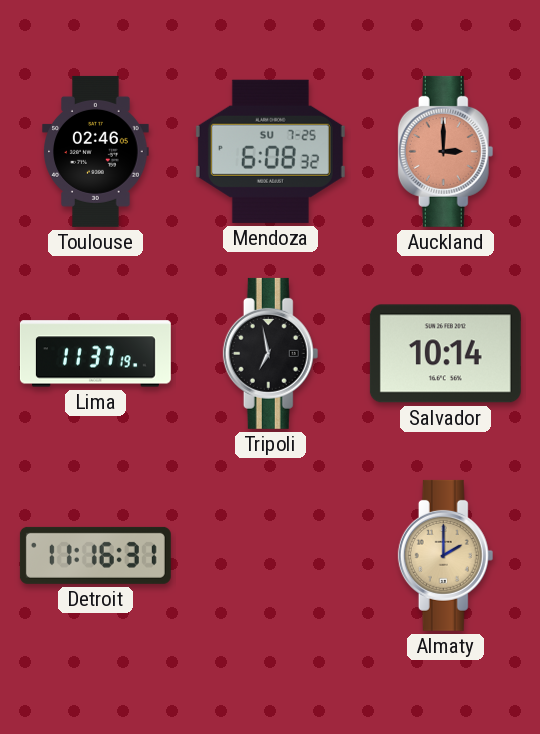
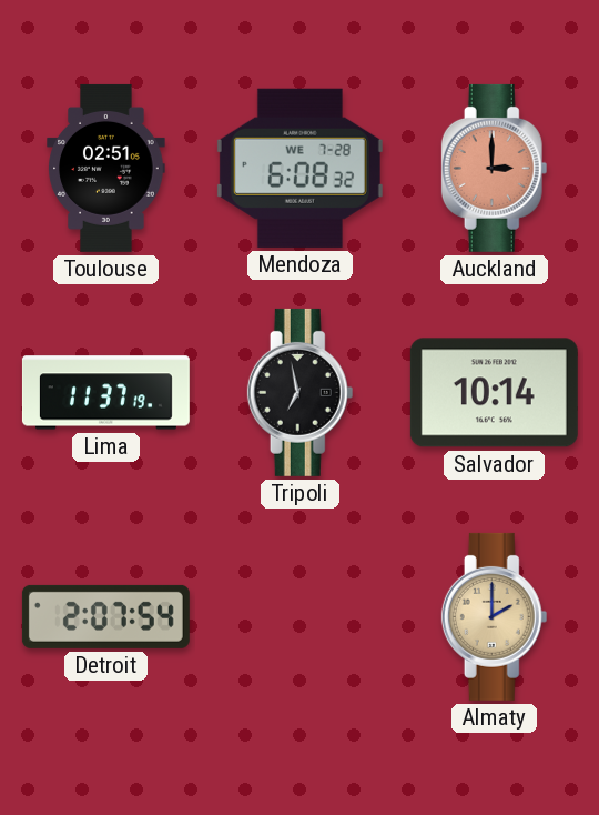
Toulouse: 02:46 -> 02:51
Mendoza date: SU 7-25 -> WE 7-28
Detroit: 11:16 -> 2:07
